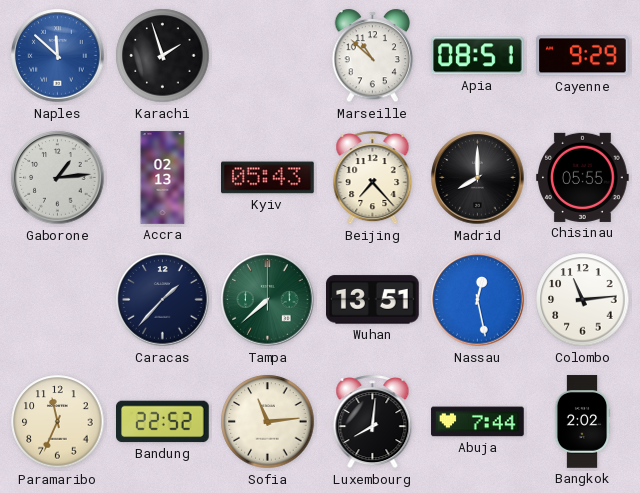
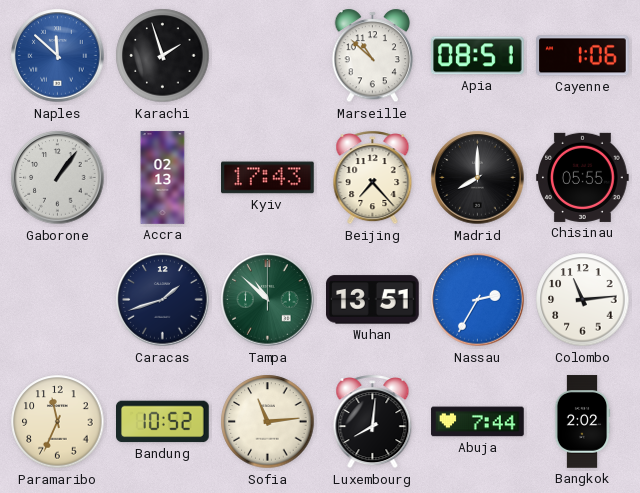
Cayenne: 9:29 -> 1:06
Gaborone: 1:14 -> 1:06
Kyiv: 05:43 -> 17:43
Caracas: 1:37 -> 1:42
Tampa: 7:38 -> 10:52
Nassau: 12:28 -> 2:35
Bandung: 22:52 -> 10:52
